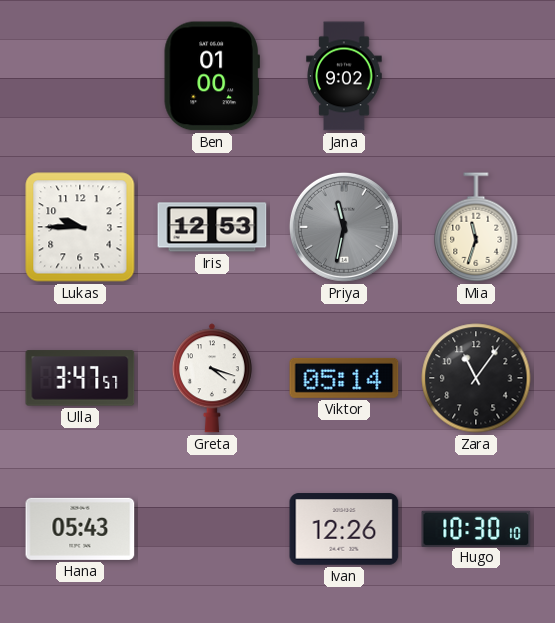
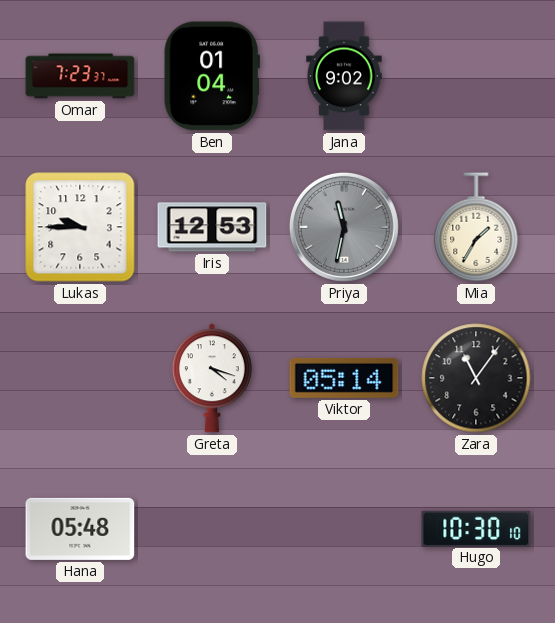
Omar: none -> 7:23
Ben: 01:00 -> 01:04
Mia: 11:33 -> 1:35
Ulla: 3:47 -> none
Hana: 05:43 -> 05:48
Ivan: 12:26 -> none
